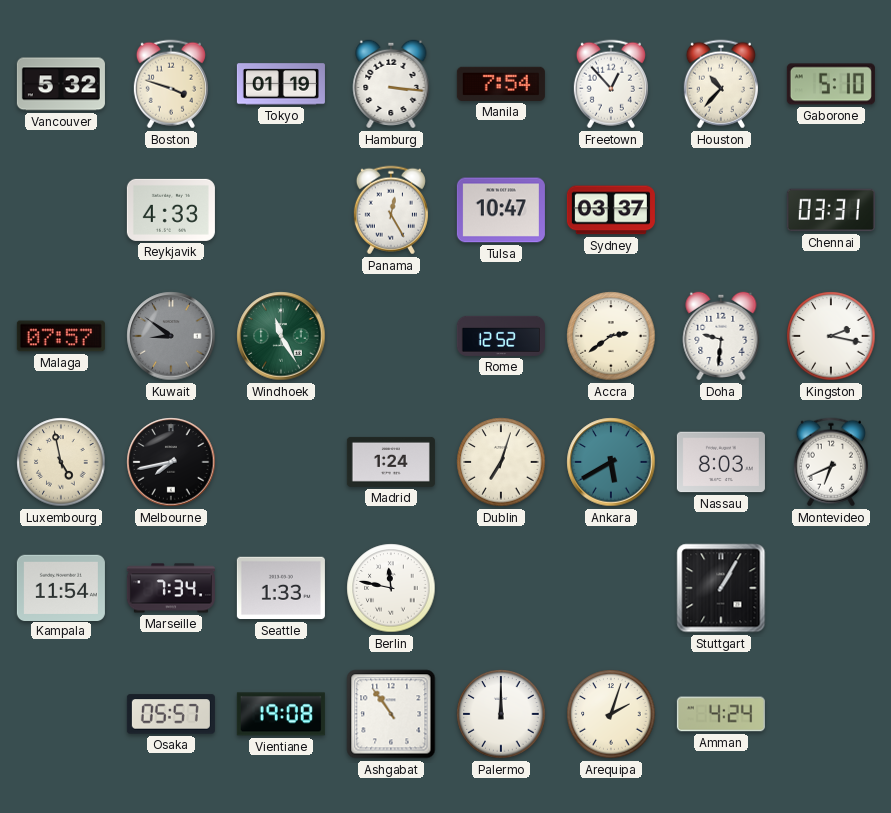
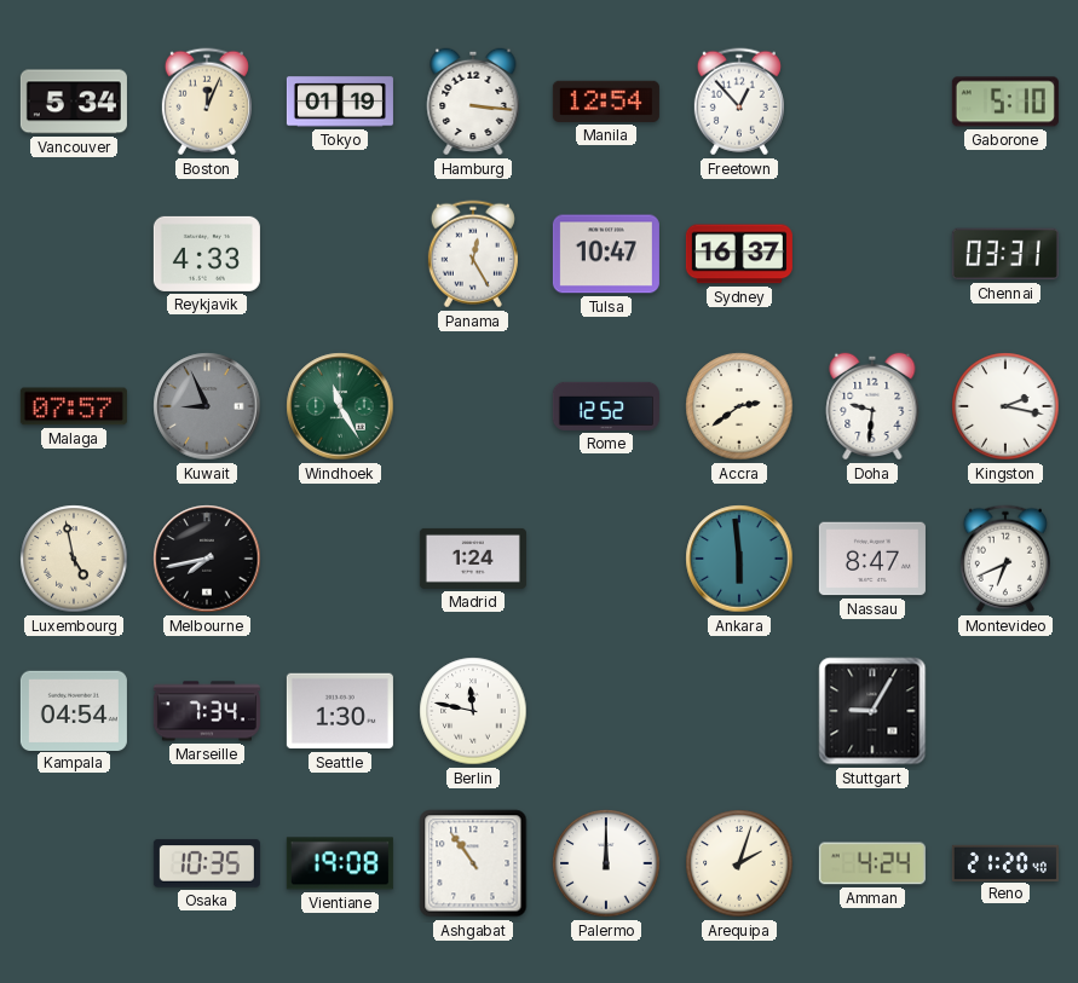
Vancouver: 5:32 -> 5:34
Boston: 3:48 -> 12:04
Manila: 7:54 -> 12:54
Houston: 10:37 -> none
Sydney: 03:37 -> 16:37
Kuwait: 8:51 -> 8:56
Dublin: 7:03 -> none
Ankara: 5:40 -> 5:59
Nassau: 8:03 -> 8:47
Kampala: 11:54 -> 04:54
Seattle: 1:33 -> 1:30
Stuttgart: 1:05 -> 9:05
Osaka: 05:57 -> 10:35
Reno: none -> 21:20
